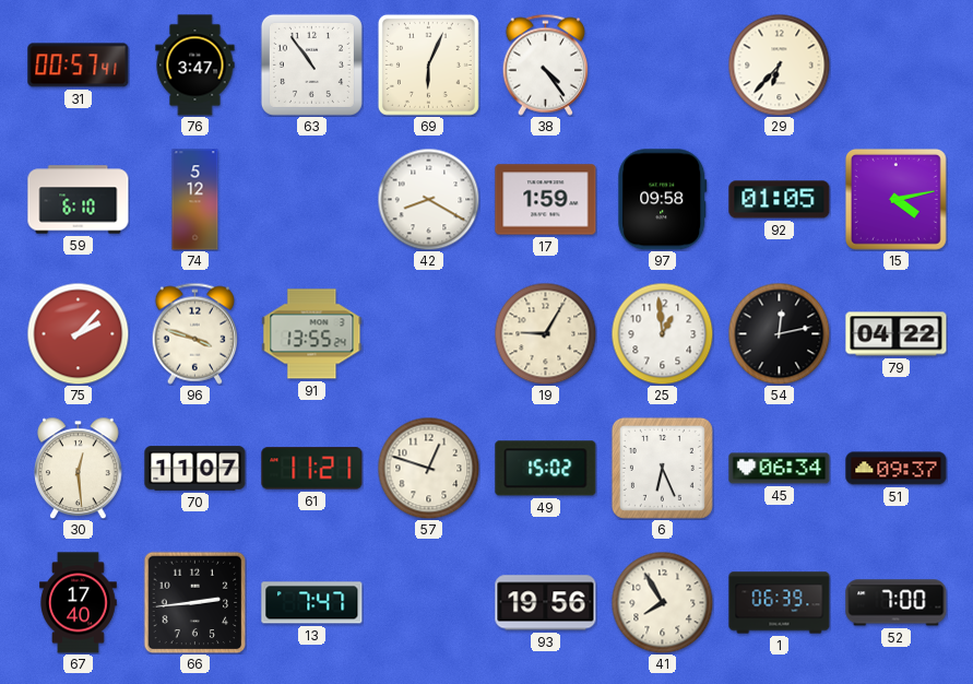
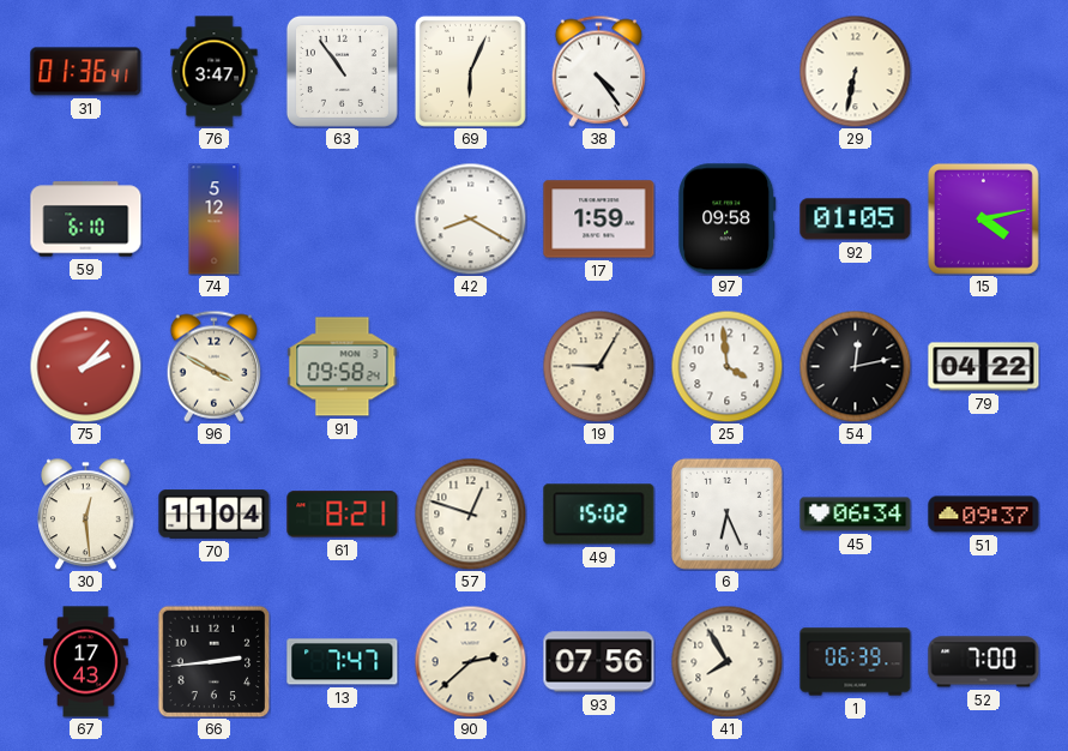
31: 00:57 -> 01:36
29: 6:37 -> 6:32
96: 3:48 -> 3:50
91: 13:55 -> 09:58
25: 12:59 -> 3:59
70: 11:07 -> 11:04
61: 11:21 -> 8:21
67: 17:40 -> 17:43
90: none -> 2:38
93: 19:56 -> 07:56
